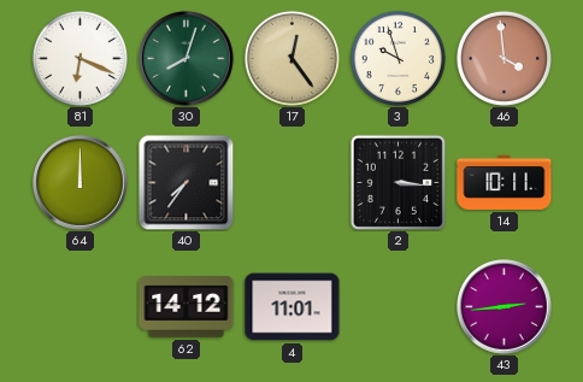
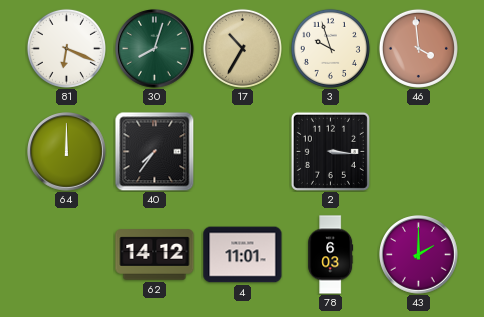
17: 12:24 -> 10:35
14: 10:11 -> none
78: none -> 6:03
43: 2:44 -> 2:00
